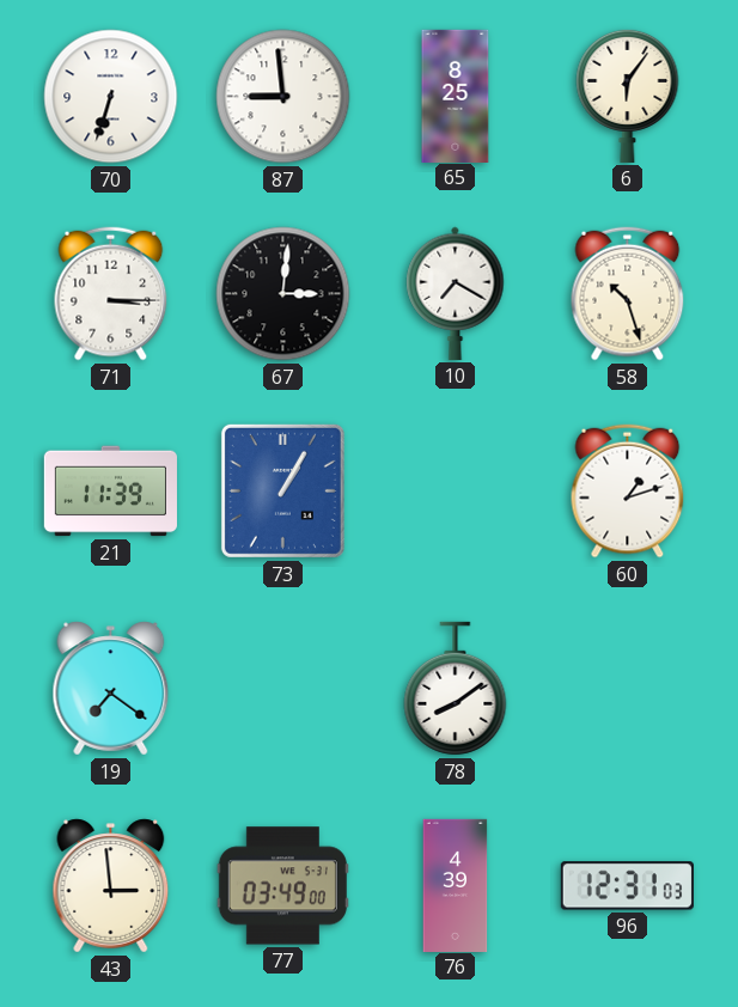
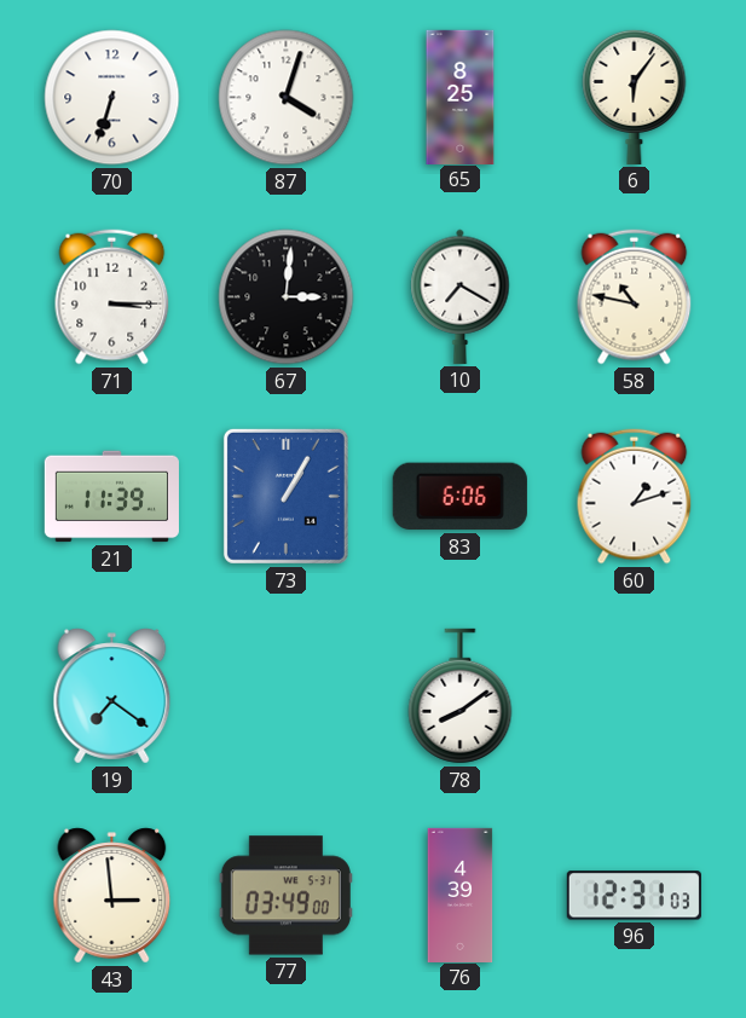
87: 8:59 -> 4:03
58: 10:27 -> 10:47
83: none -> 6:06
